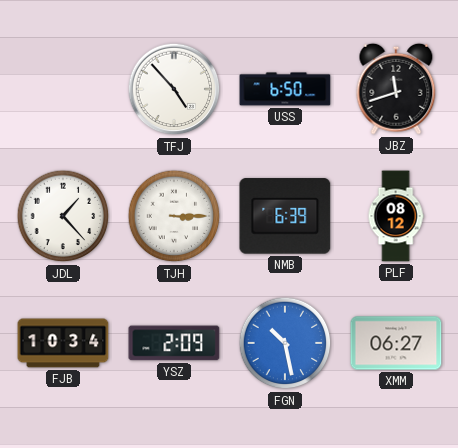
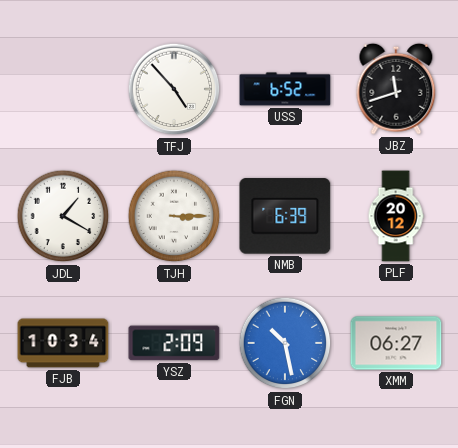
USS: 6:50 -> 6:52
JDL: 1:23 -> 1:20
PLF: 08:12 -> 20:12
